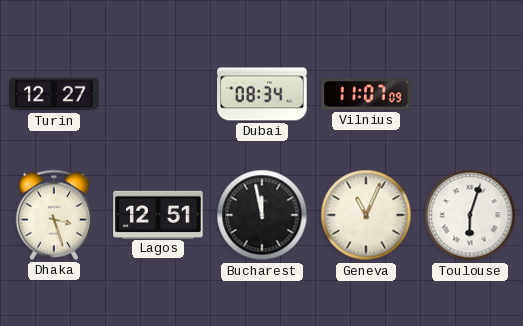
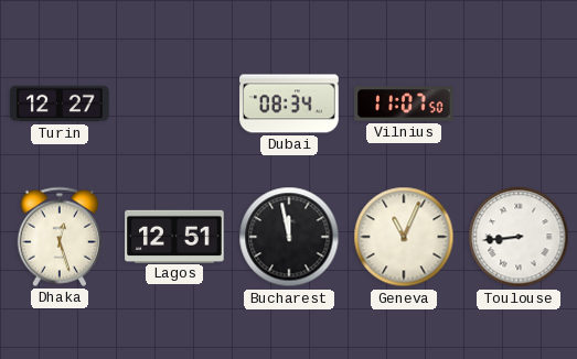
Vilnius: 11:07:09 -> 11:07:50
Dhaka: 3:27 -> 12:27
Toulouse: 6:03 -> 8:44
